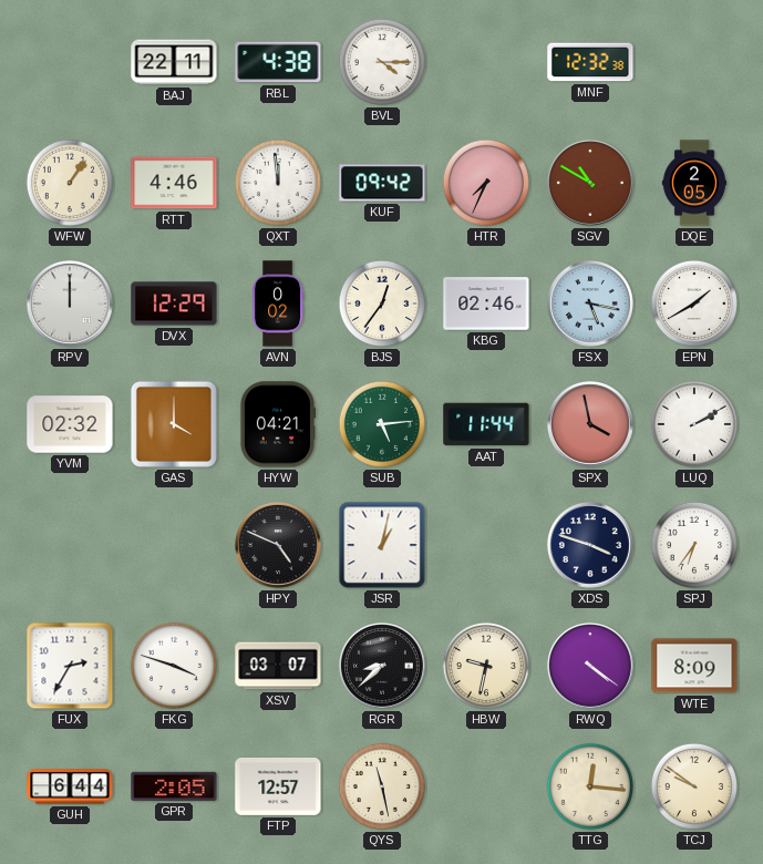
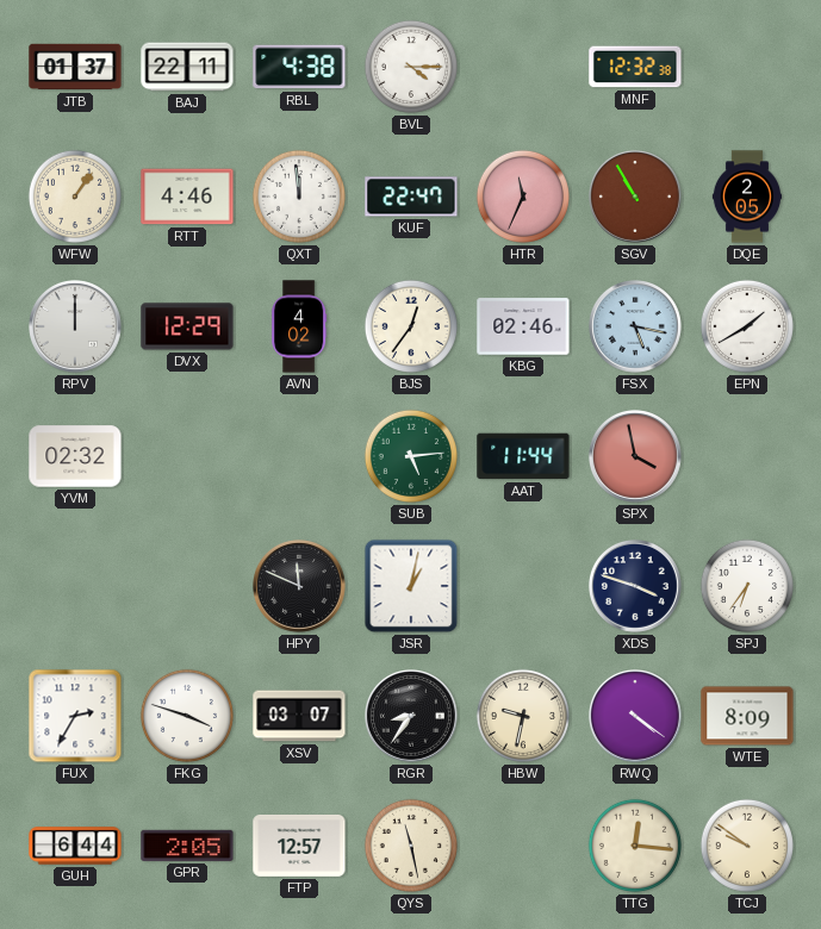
JTB: none -> 01:37
KUF: 09:42 -> 22:47
HTR: 7:34 -> 11:34
SGV: 10:50 -> 10:55
AVN: 0:02 -> 4:02
GAS: 4:00 -> none
HYW: 04:21 -> none
LUQ: 2:10 -> none
HPY: 4:49 -> 11:49
RGR: 8:38 -> 8:36
